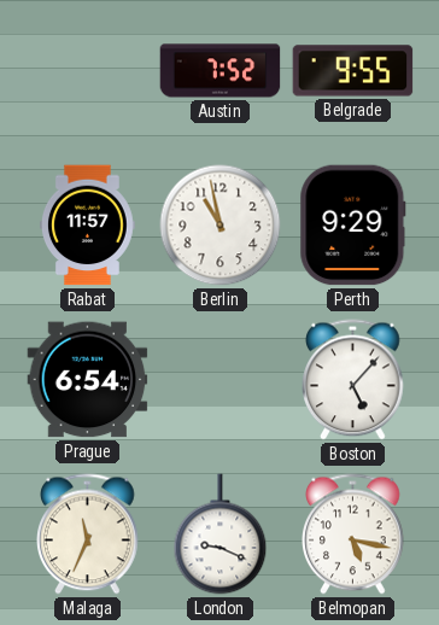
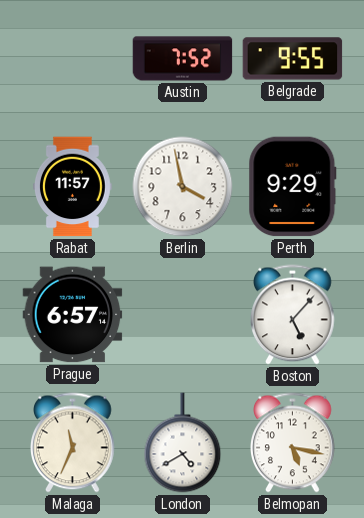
Berlin: 10:58 -> 3:58
Prague: 6:54 -> 6:57
London: 9:19 -> 4:40
